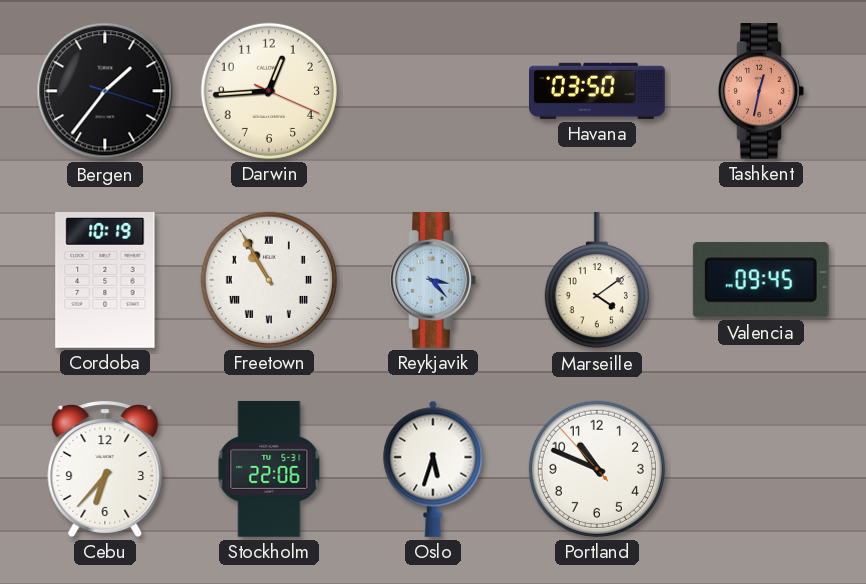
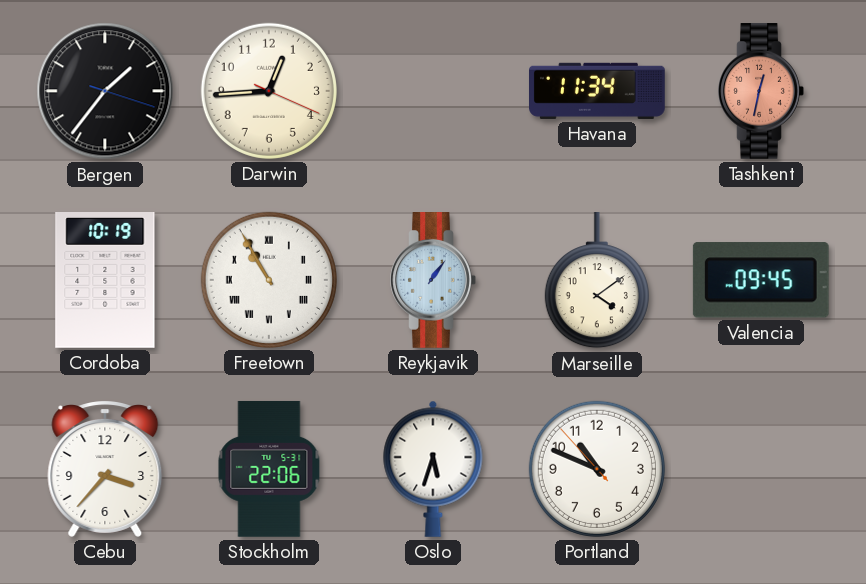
Havana: 03:50 -> 11:34
Reykjavik: 3:23 -> 1:06
Cebu: 6:37 -> 3:37
